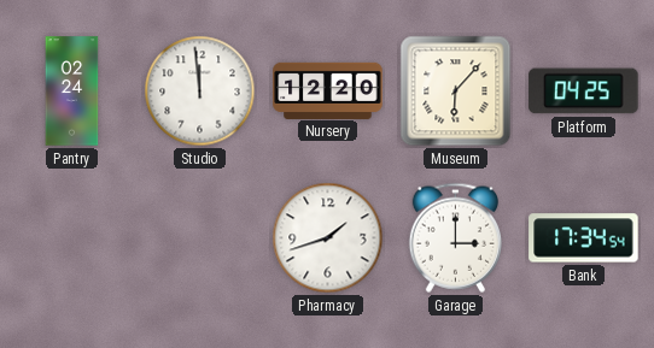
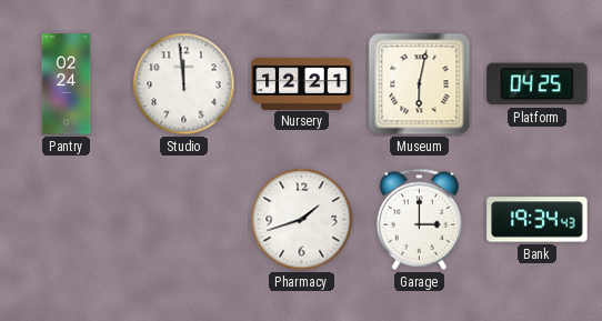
Nursery: 12:20 -> 12:21
Museum: 6:07 -> 6:02
Bank: 17:34 -> 19:34
